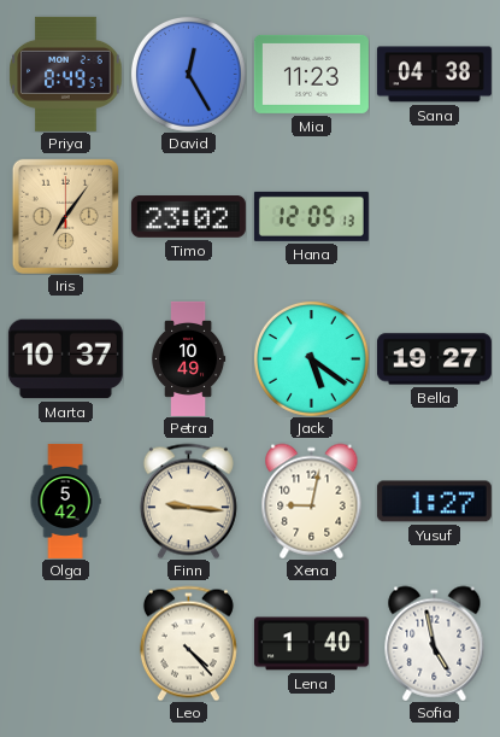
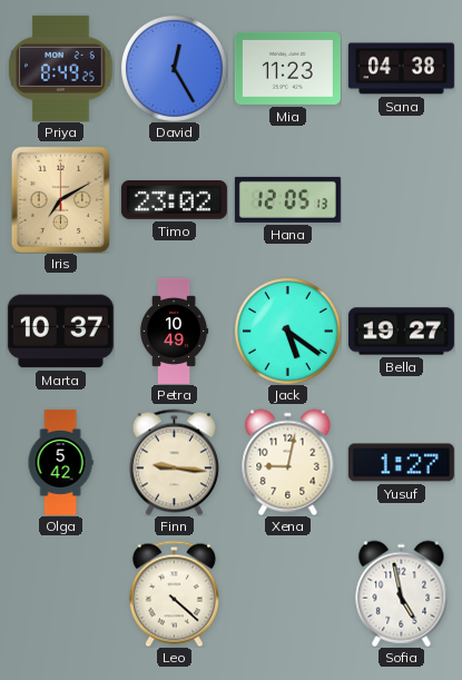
Priya: 8:49:57 -> 8:49:25
Iris: 7:06 -> 7:10
Leo: 4:23 -> 4:22
Lena: 1:40 -> none
